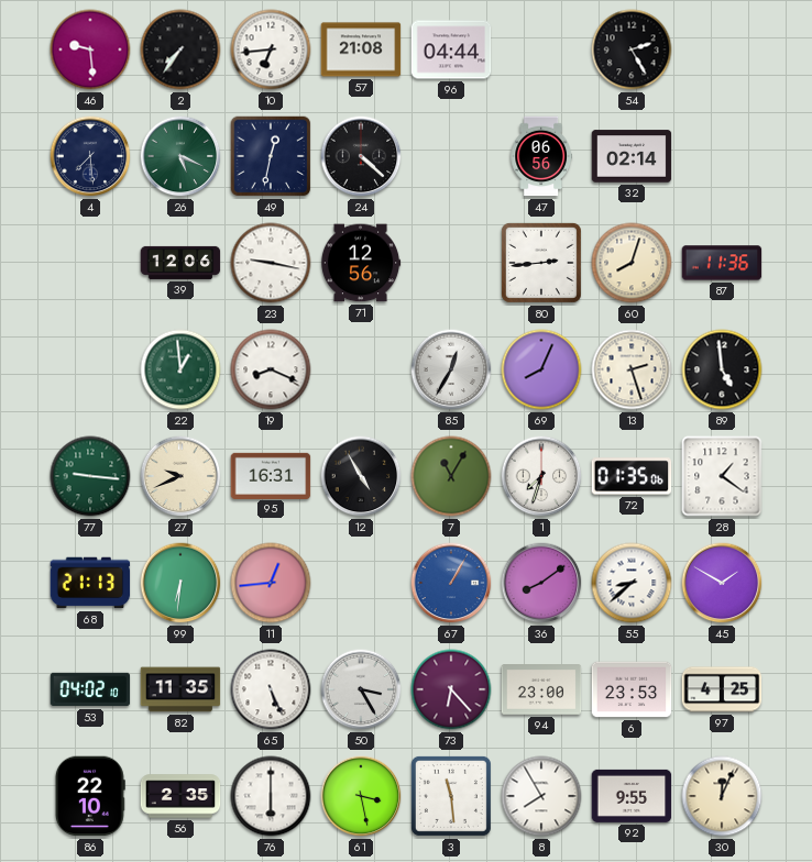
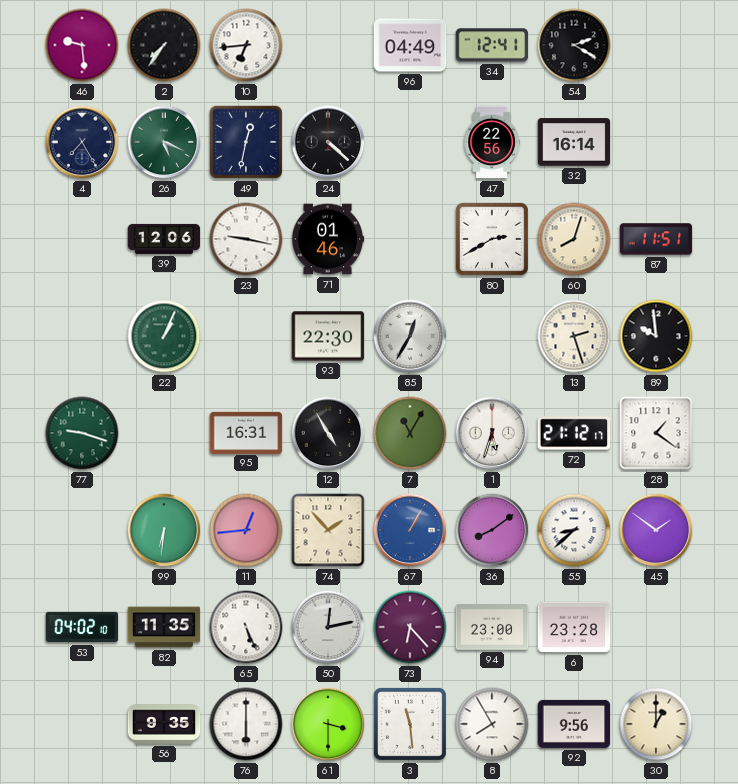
57: 21:08 -> none
96: 04:44 -> 04:49
34: none -> 12:41
54: 2:25 -> 2:20
4: 7:29 -> 7:25
47: 06:56 -> 22:56
32: 02:14 -> 16:14
71: 12:56 -> 01:46
80: 2:44 -> 2:40
87: 11:36 -> 11:51
22: 12:59 -> 1:04
19: 8:19 -> none
93: none -> 22:30
69: 8:04 -> none
89: 4:59 -> 9:59
77: 9:16 -> 9:18
27: 9:41 -> none
1: 7:33 -> 5:33
72: 01:35 -> 21:12
68: 21:13 -> none
74: none -> 1:53
45: 1:50 -> 1:51
50: 3:25 -> 12:13
6: 23:53 -> 23:28
97: 4:25 -> none
86: 22:10 -> none
56: 2:35 -> 9:35
61: 3:28 -> 3:30
92: 9:55 -> 9:56
30: 12:04 -> 1:00
